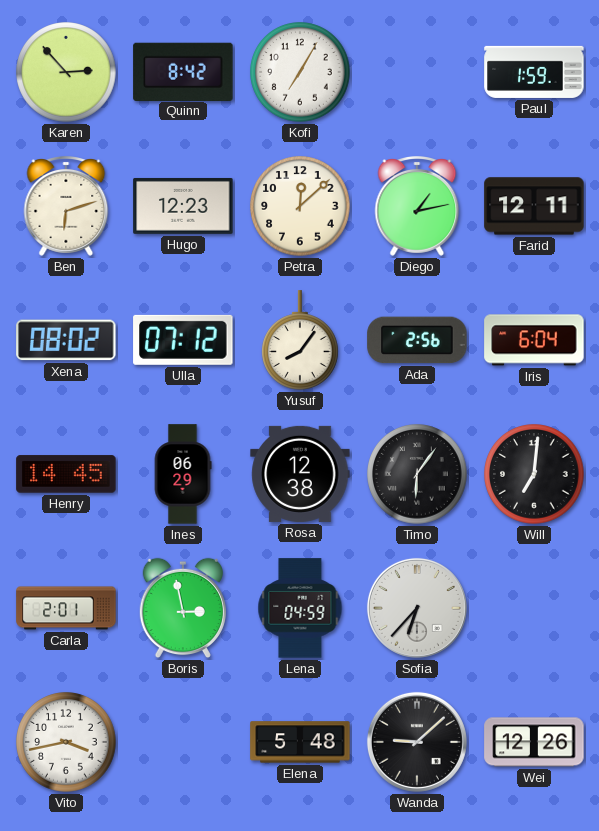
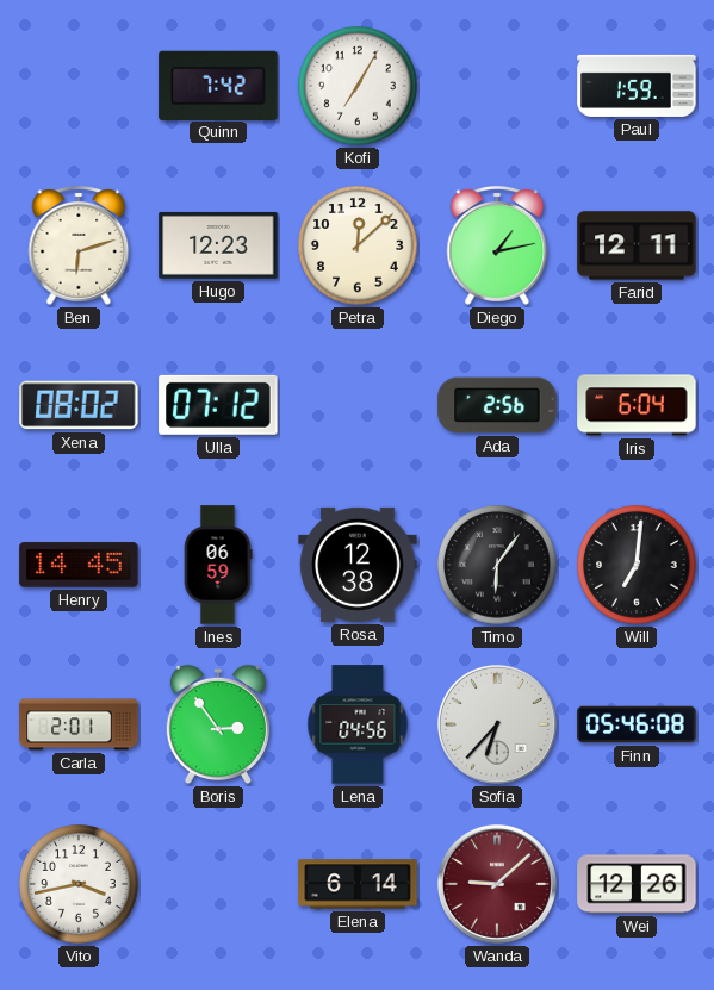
Karen: 2:53 -> none
Quinn: 8:42 -> 7:42
Yusuf: 8:06 -> none
Ines: 06:29 -> 06:59
Boris: 2:58 -> 2:54
Lena: 04:59 -> 04:56
Finn: none -> 05:46
Elena: 5:48 -> 6:14
Wanda dial: black -> burgundy
